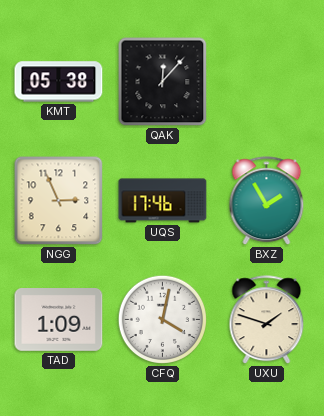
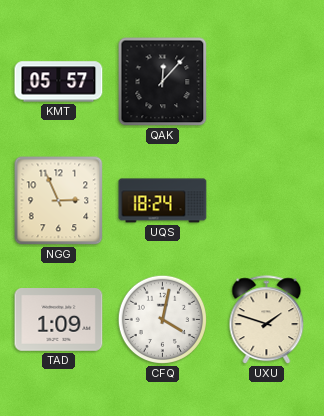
KMT: 05:38 -> 05:57
UQS: 17:46 -> 18:24
BXZ: 1:55 -> none
